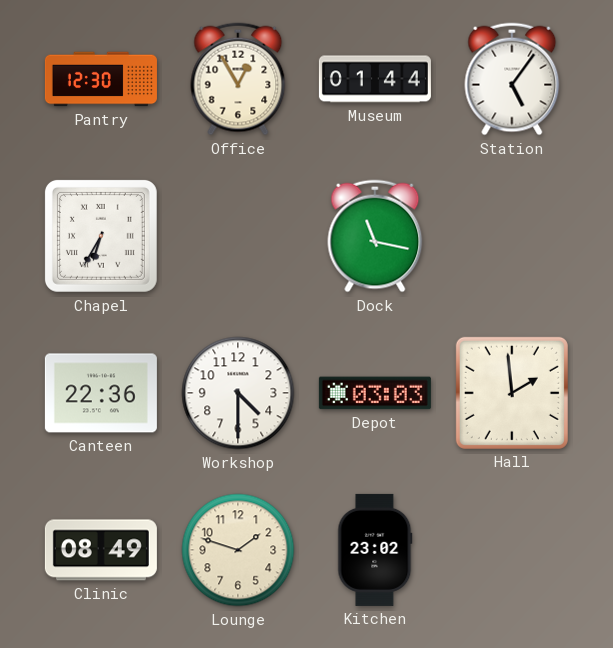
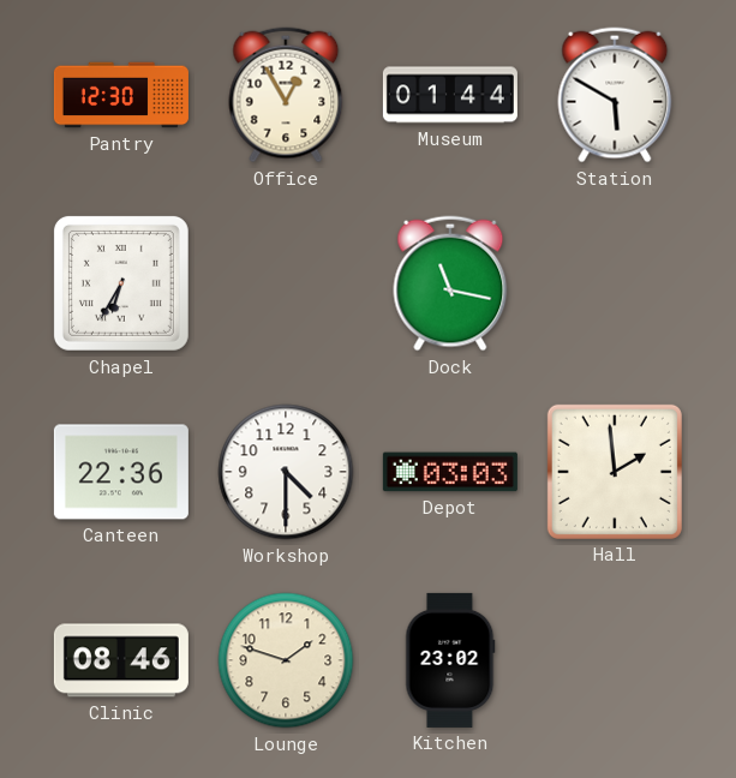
Station: 5:06 -> 5:50
Clinic: 08:49 -> 08:46
